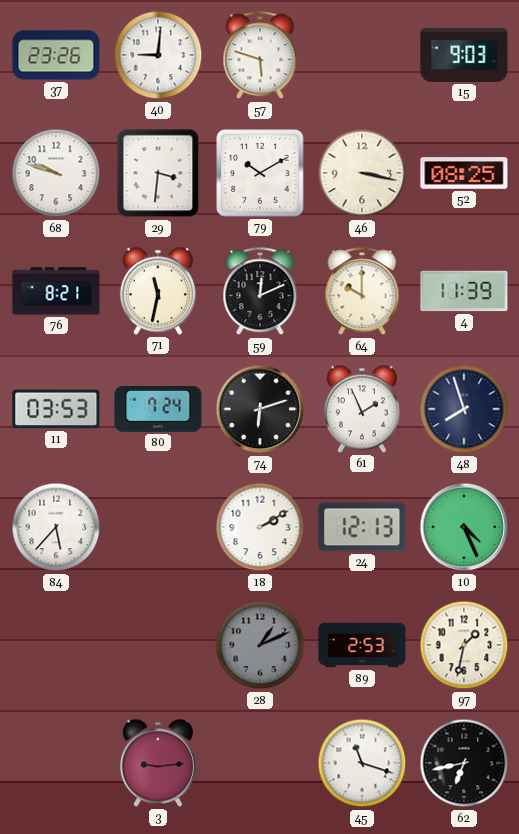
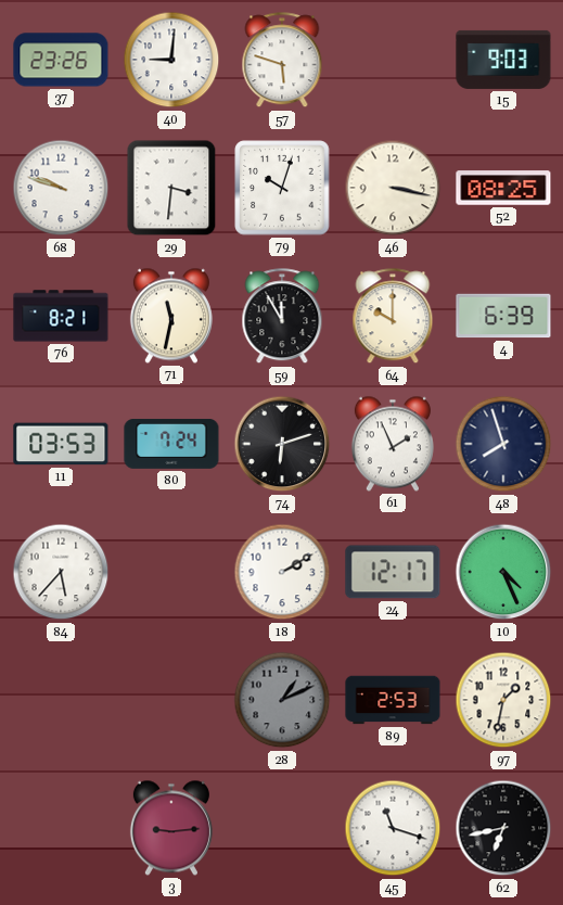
79: 10:10 -> 10:03
59: 12:11 -> 11:55
4: 11:39 -> 6:39
24: 12:13 -> 12:17
